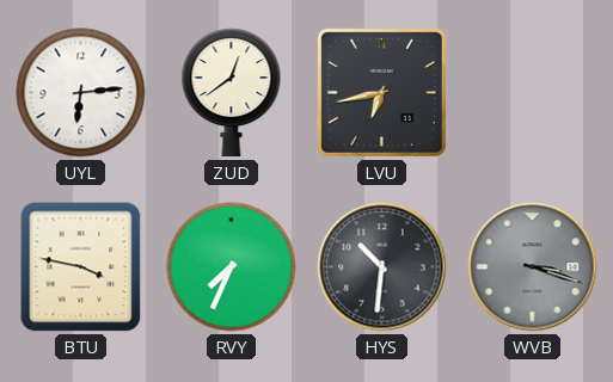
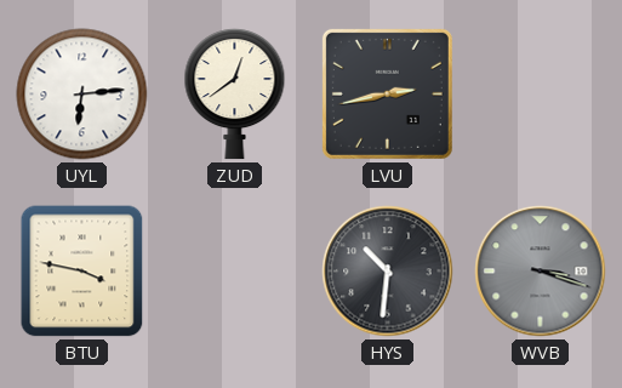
LVU: 6:43 -> 2:43
RVY: 7:34 -> none
